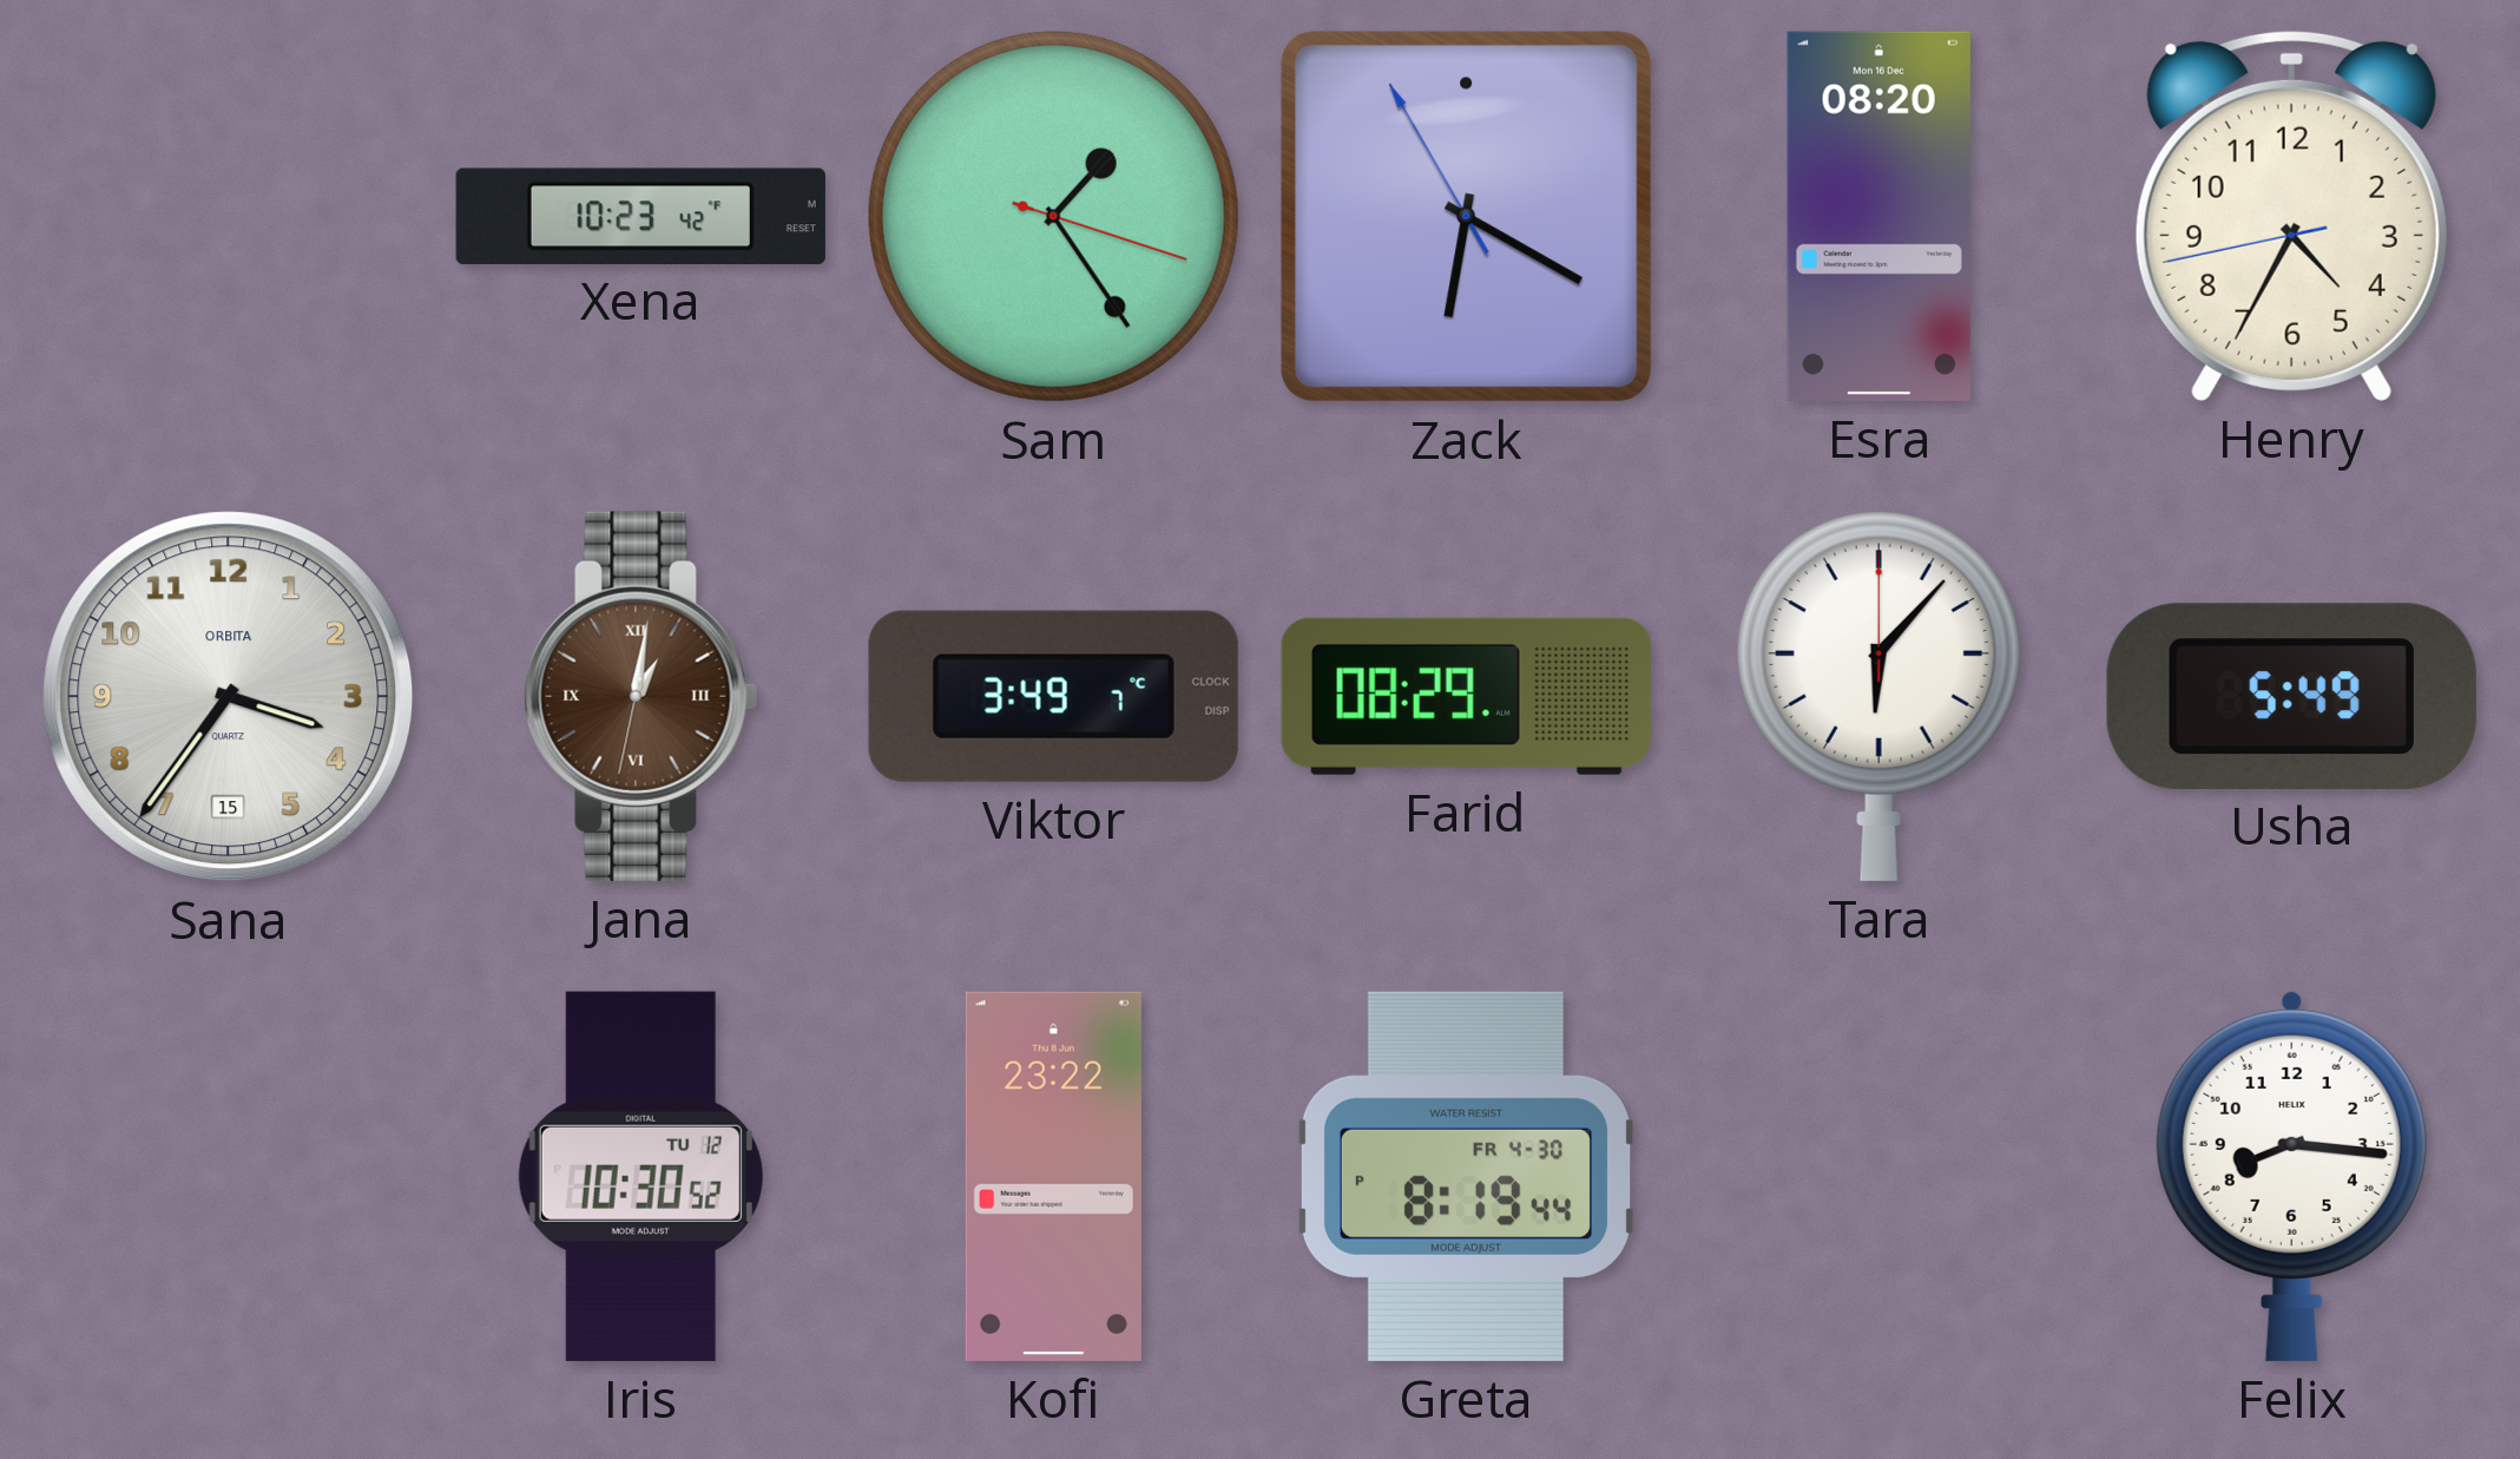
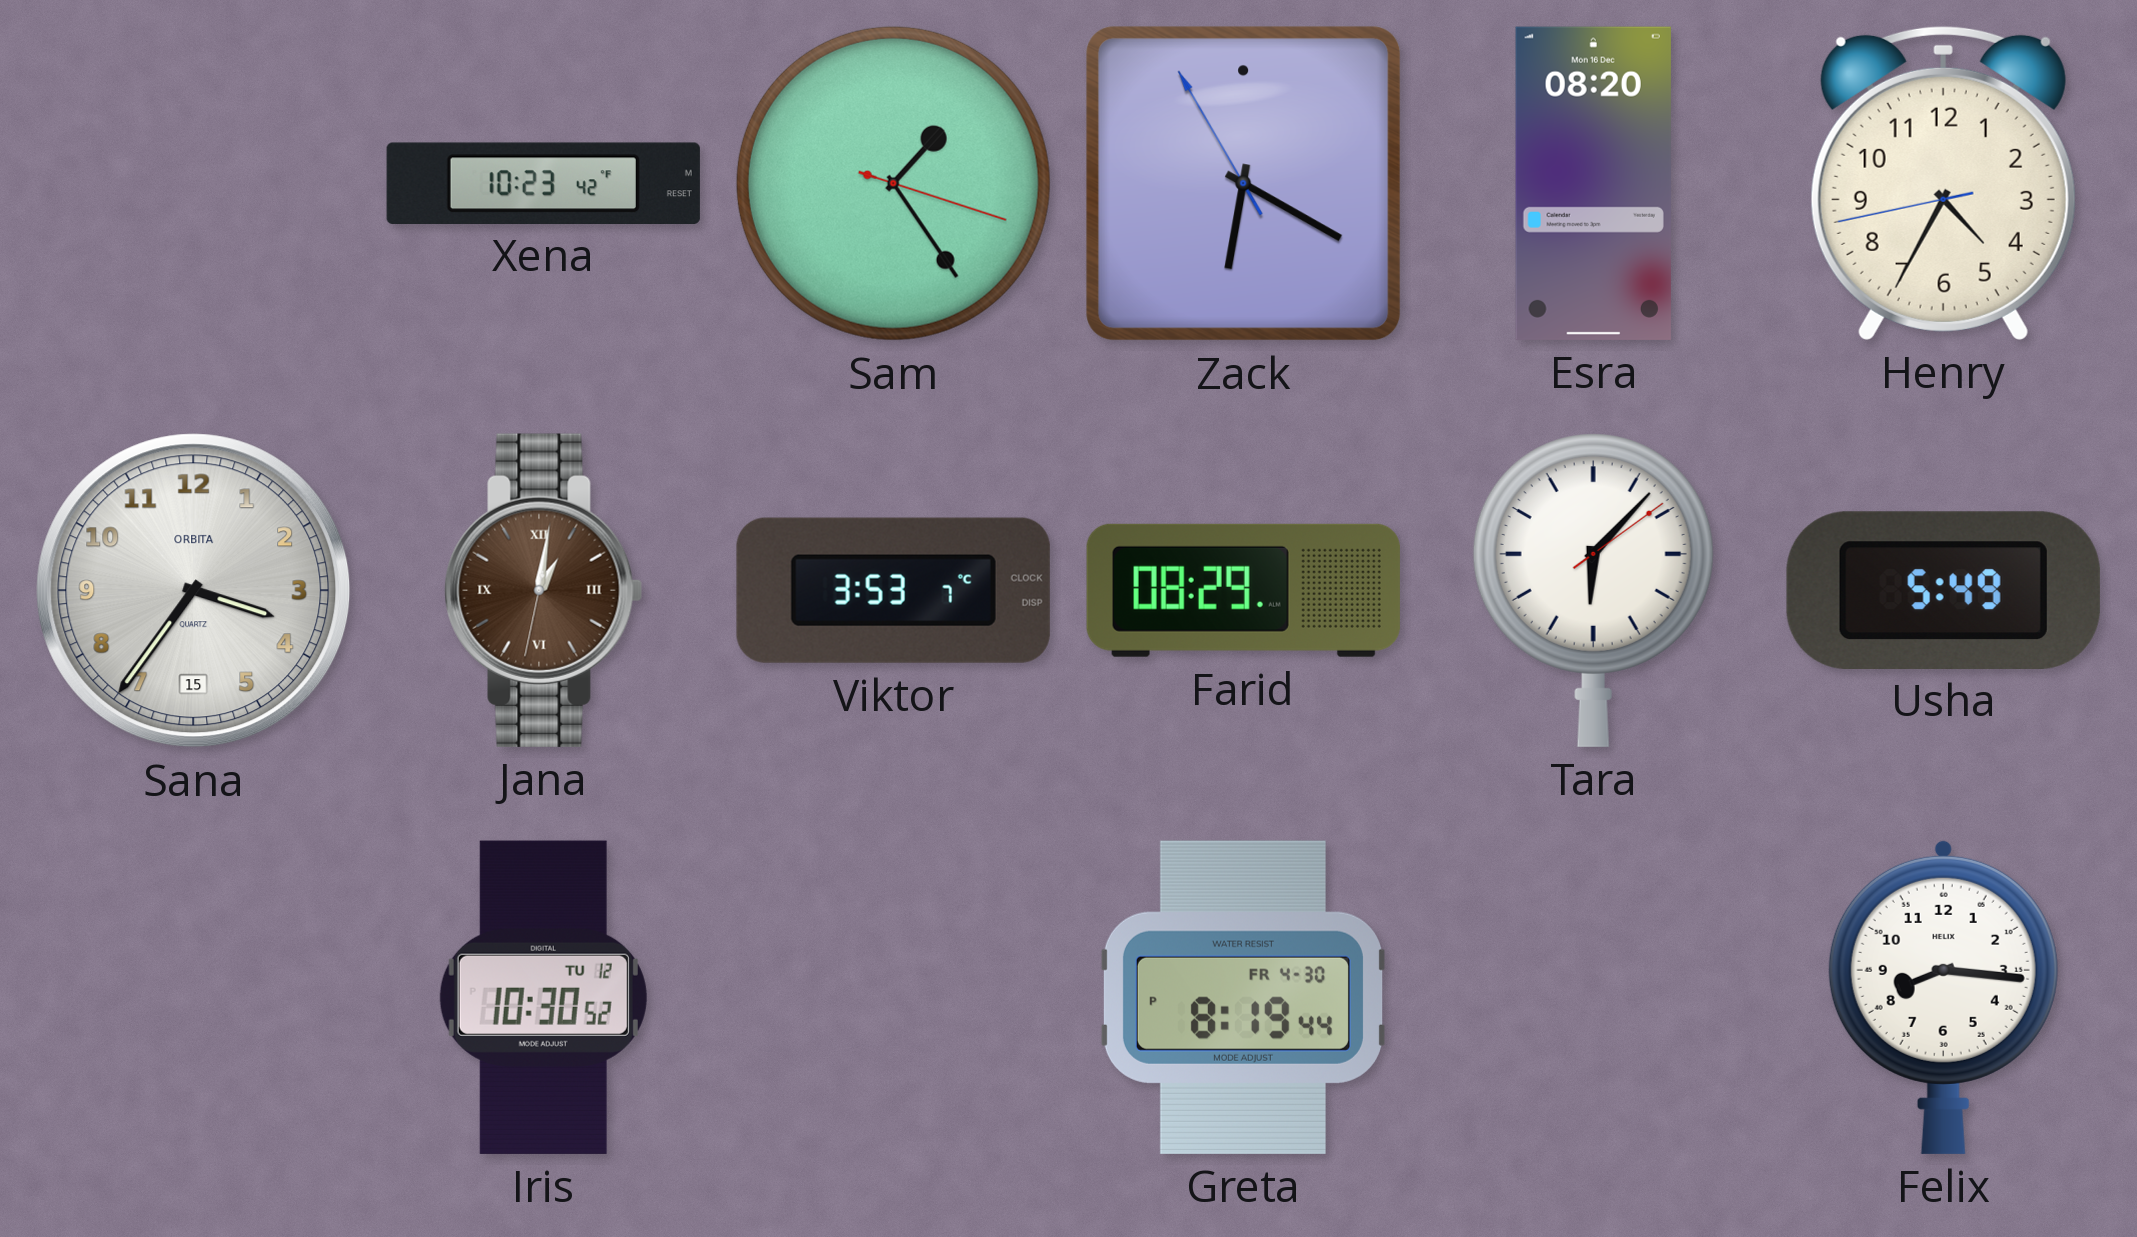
Viktor: 3:49 -> 3:53
Tara: 6:07:00 -> 6:07:09
Kofi: 23:22 -> none
